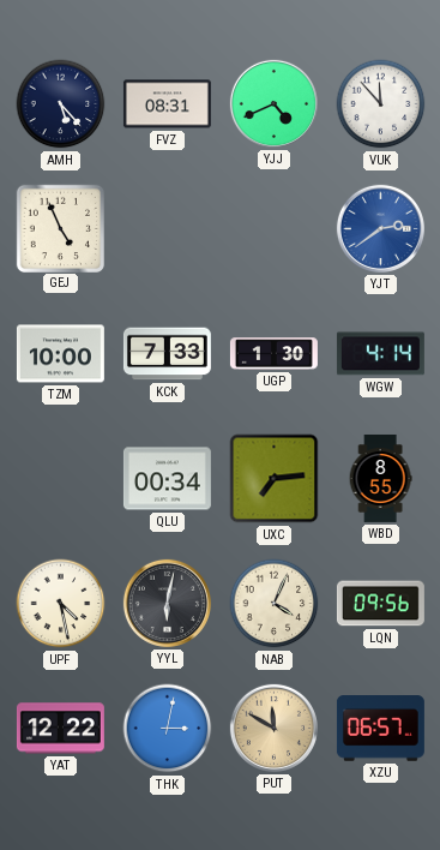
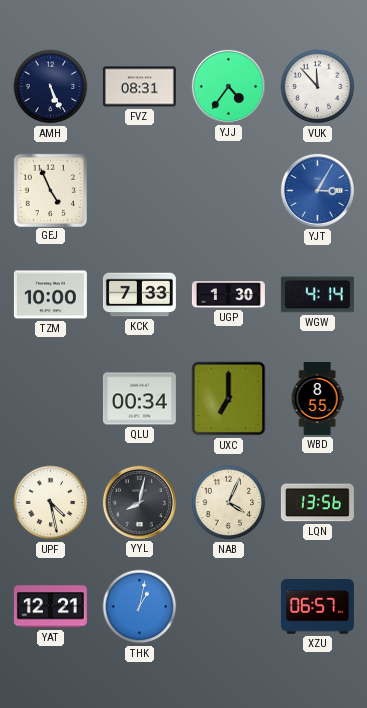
AMH: 5:23 -> 5:26
YJJ: 4:41 -> 4:36
YJT: 2:39 -> 3:05
UXC: 7:14 -> 7:00
YYL: 6:02 -> 8:02
LQN: 09:56 -> 13:56
YAT: 12:22 -> 12:21
THK: 3:02 -> 1:02
PUT: 11:50 -> none
